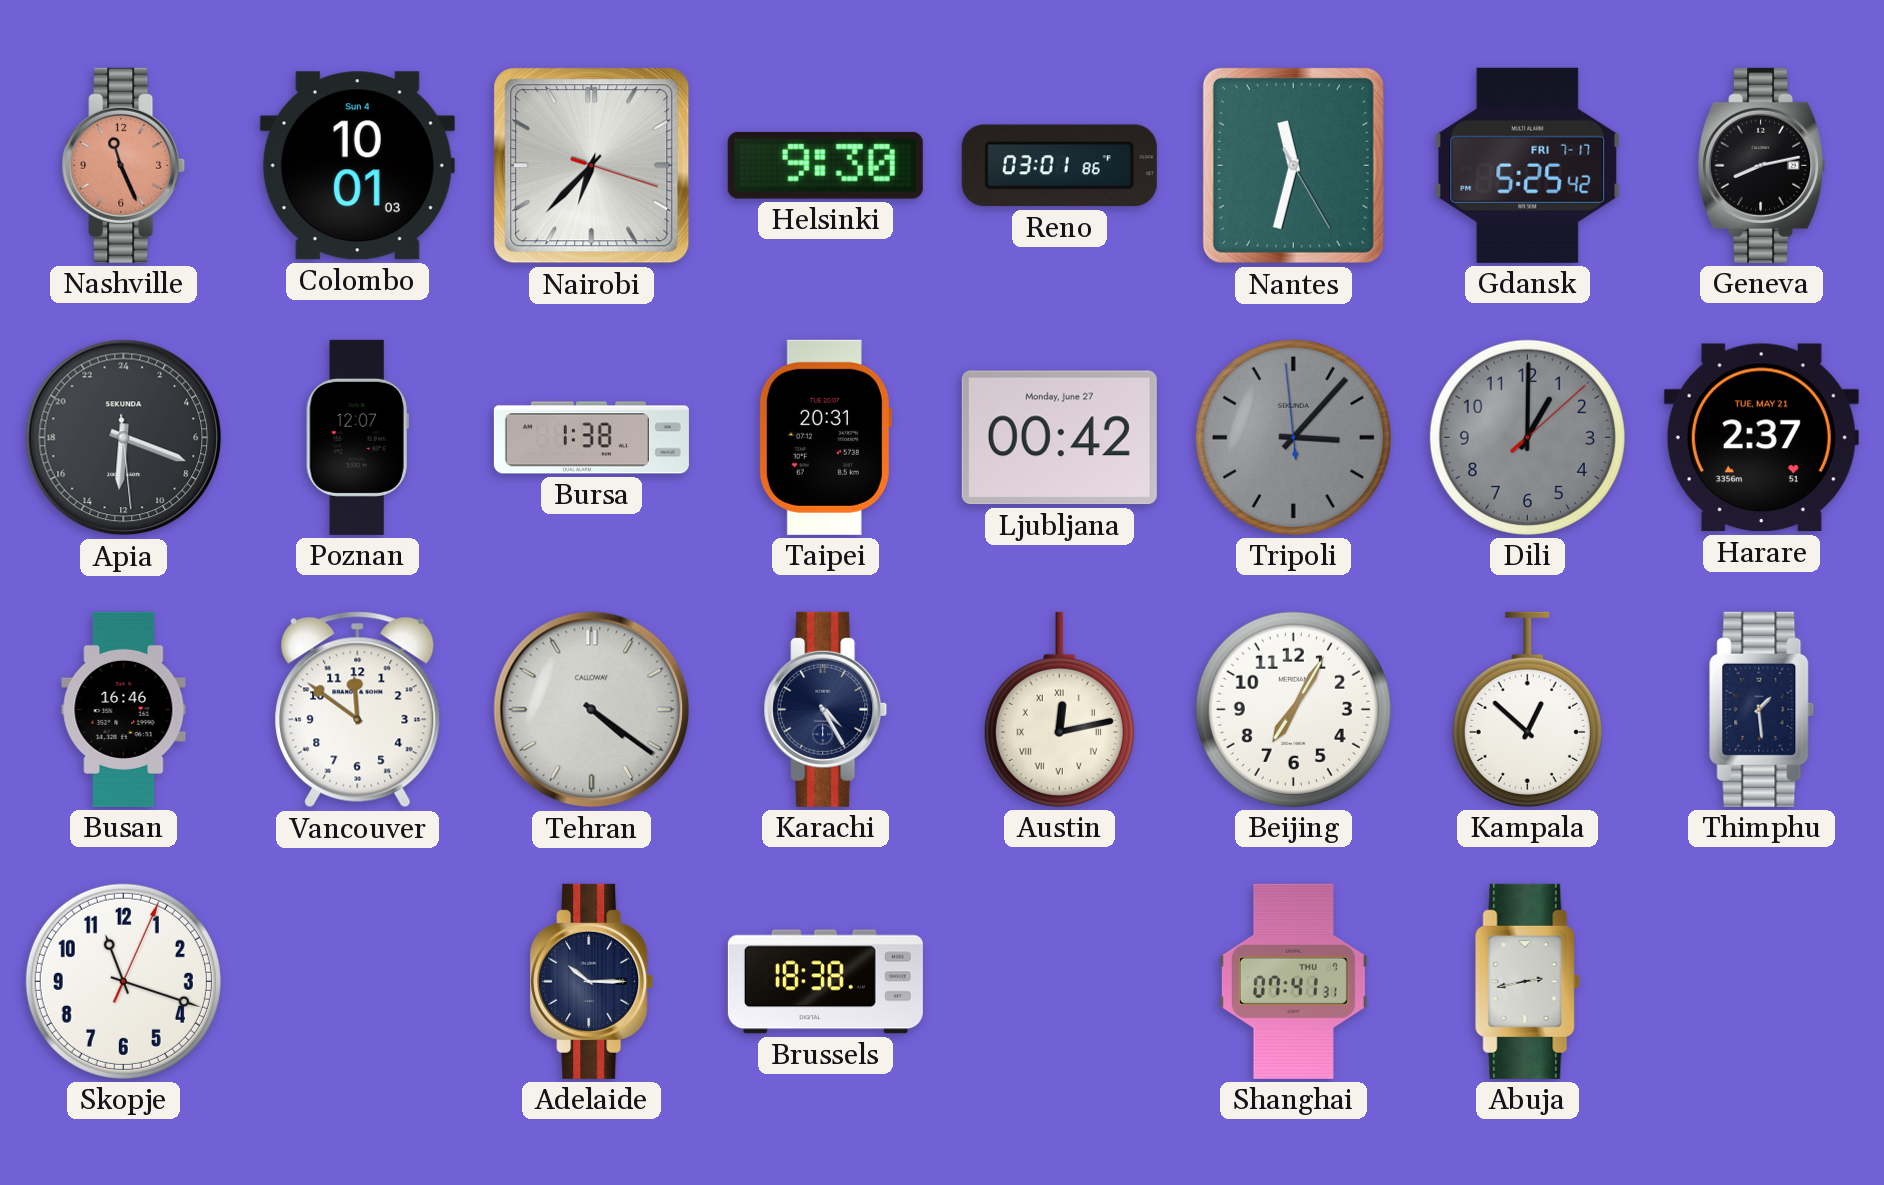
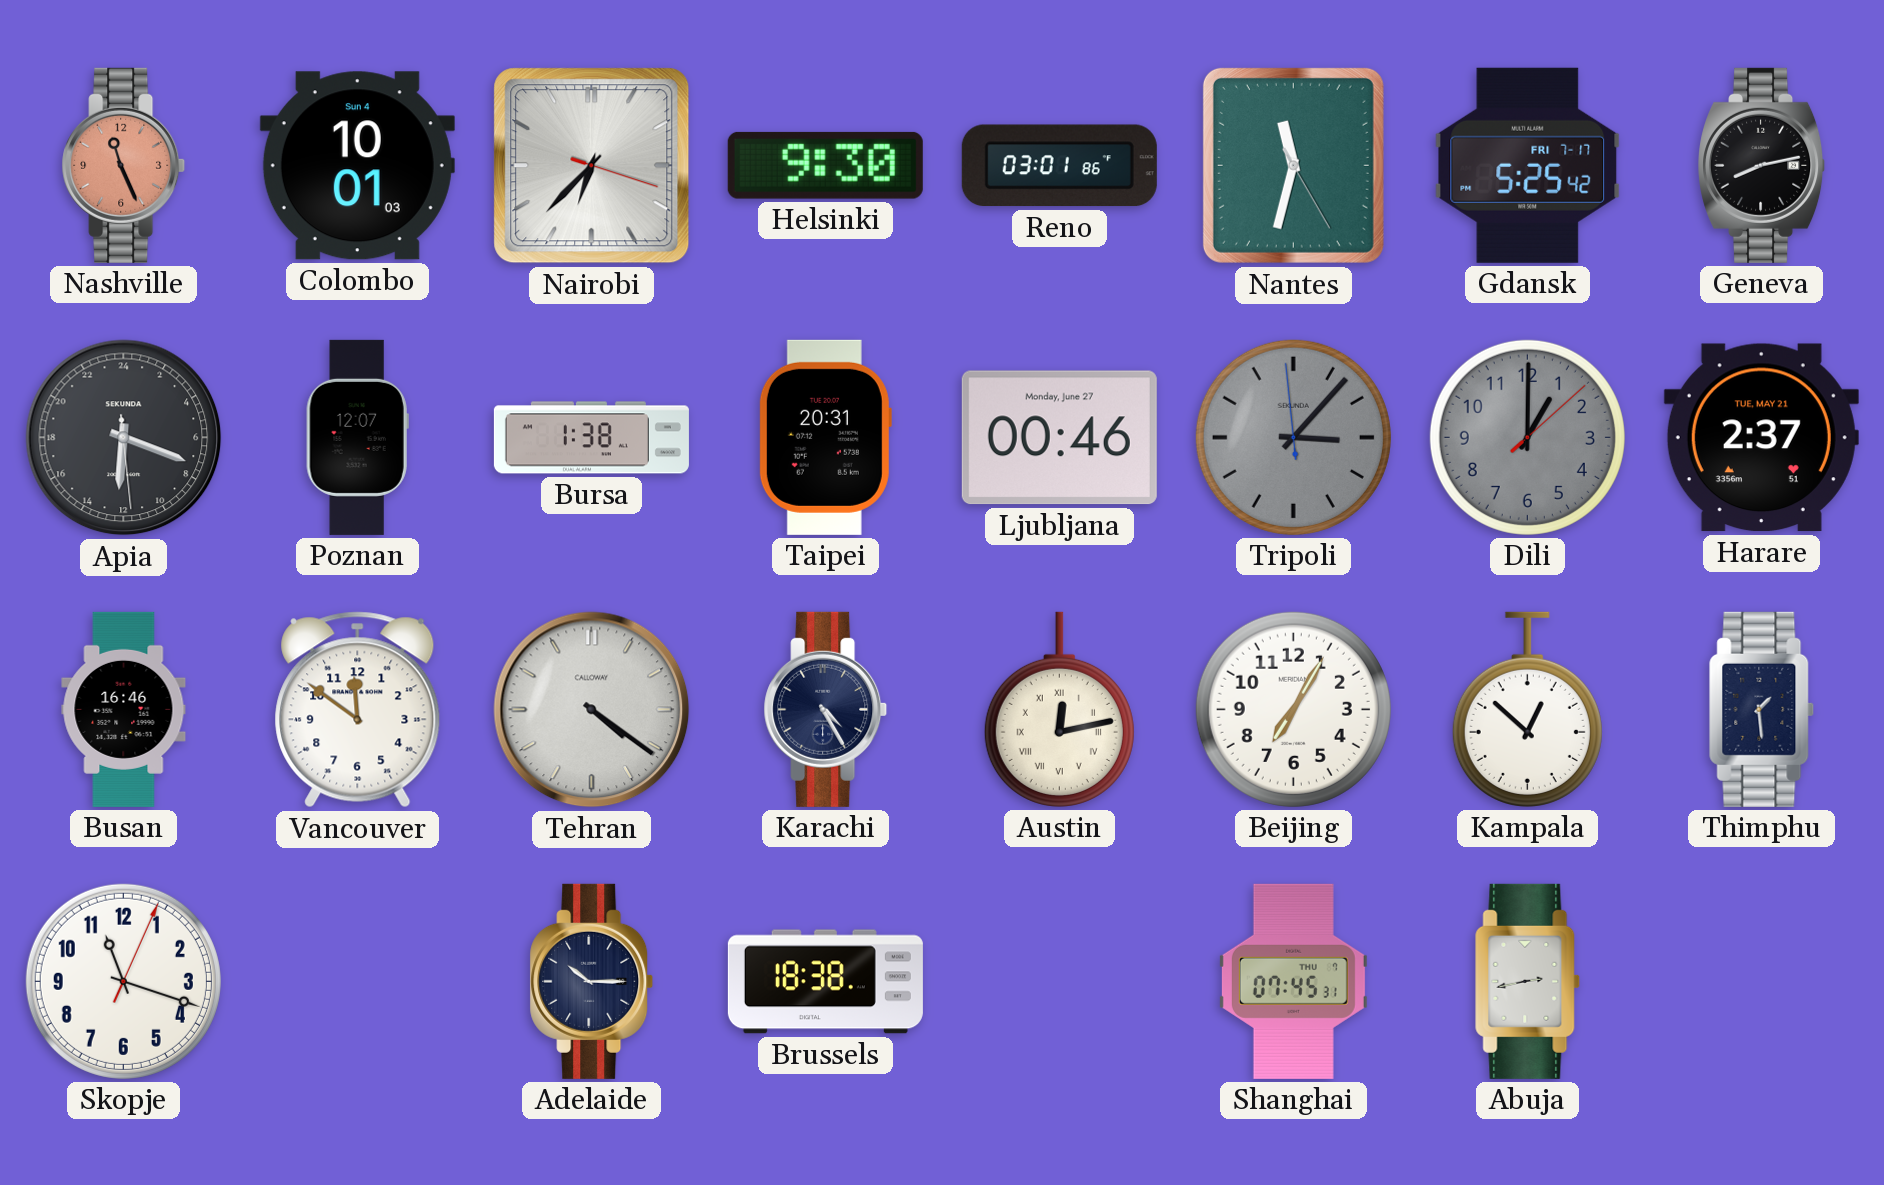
Ljubljana: 00:42 -> 00:46
Shanghai: 07:41 -> 07:45
